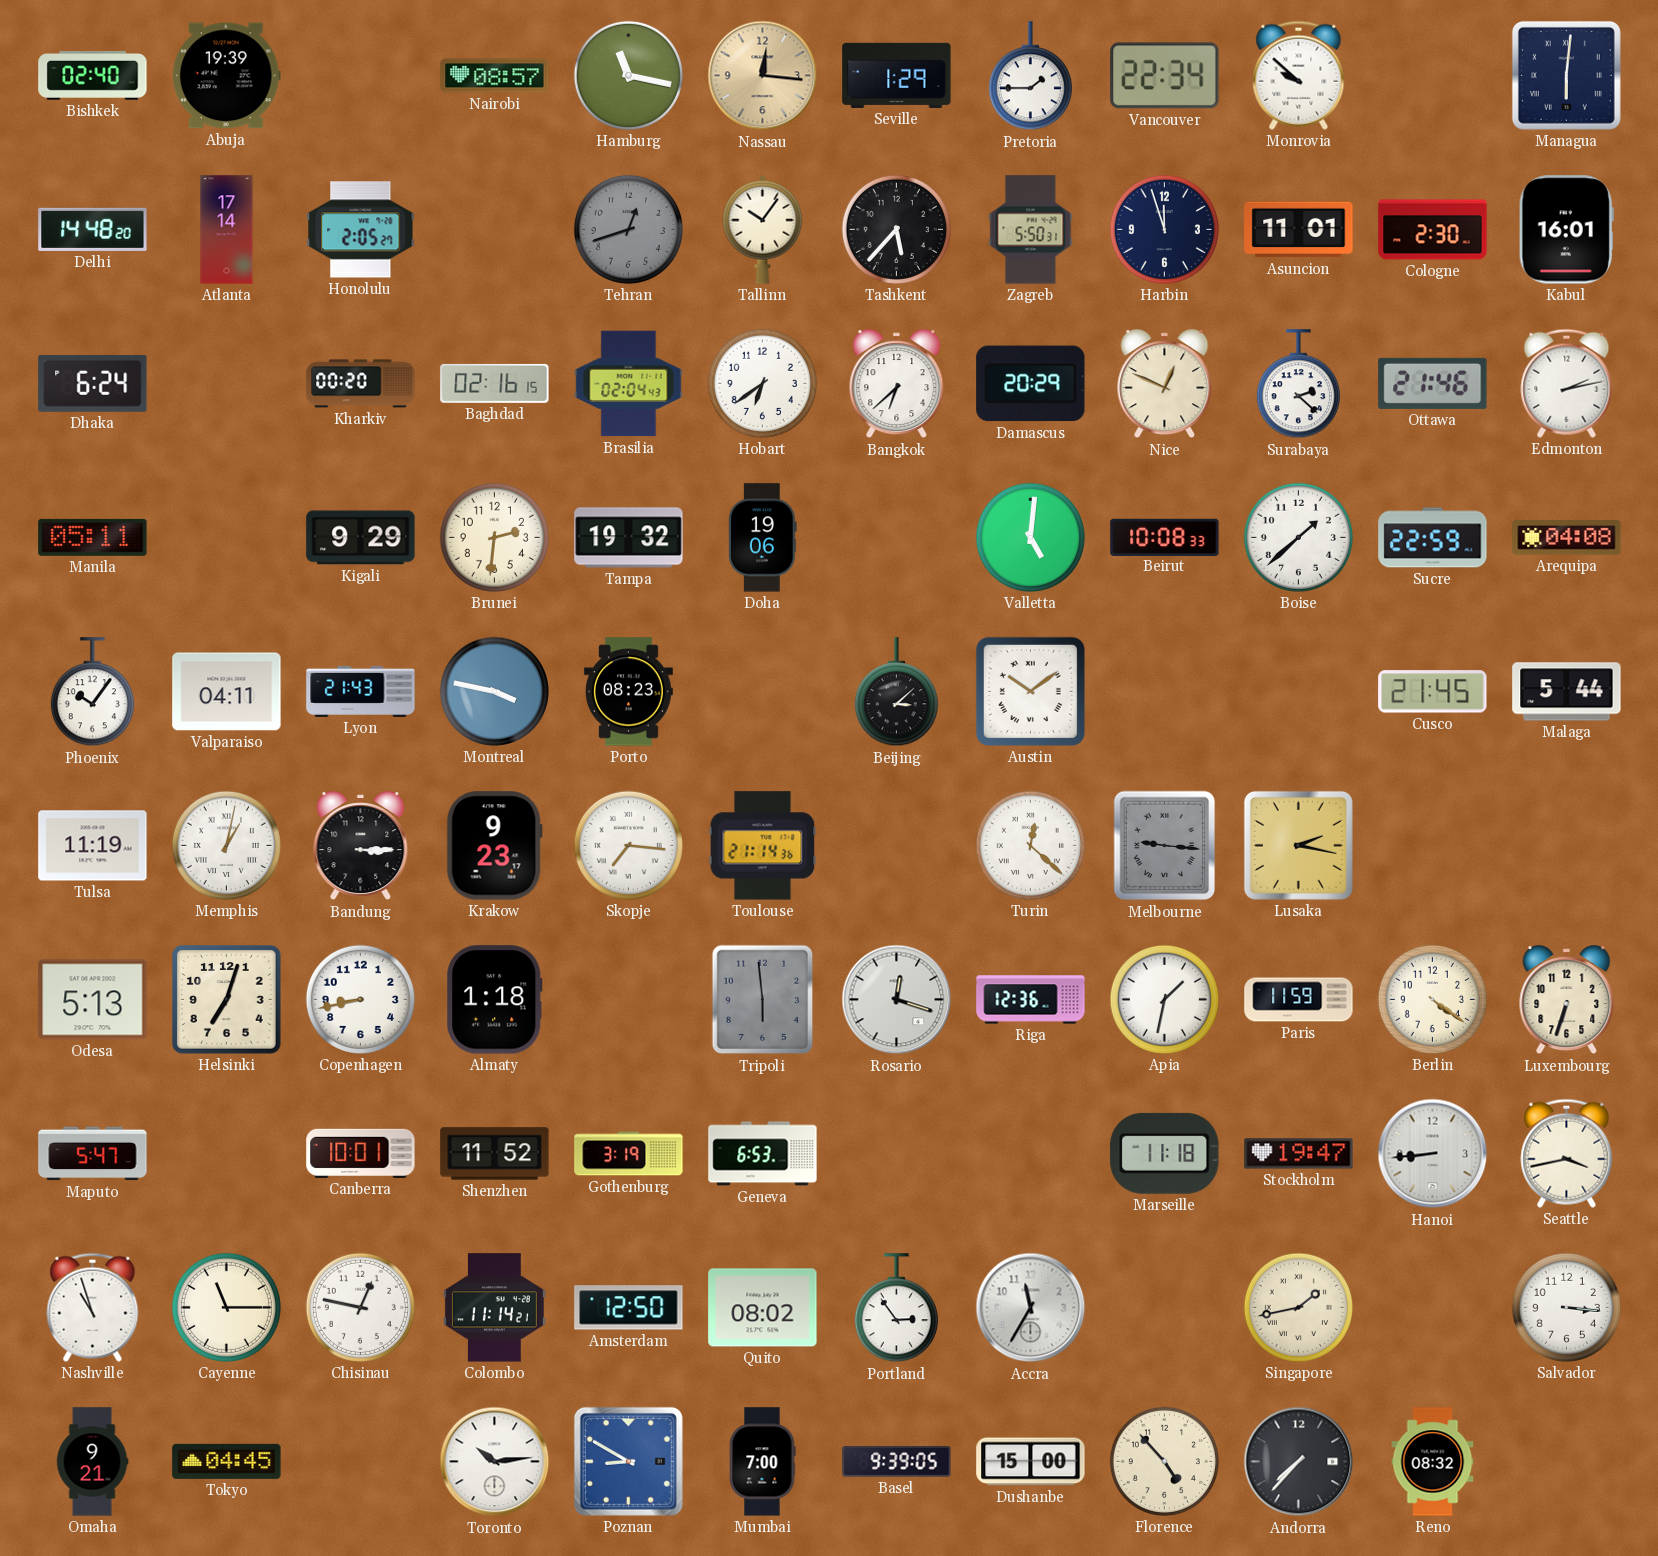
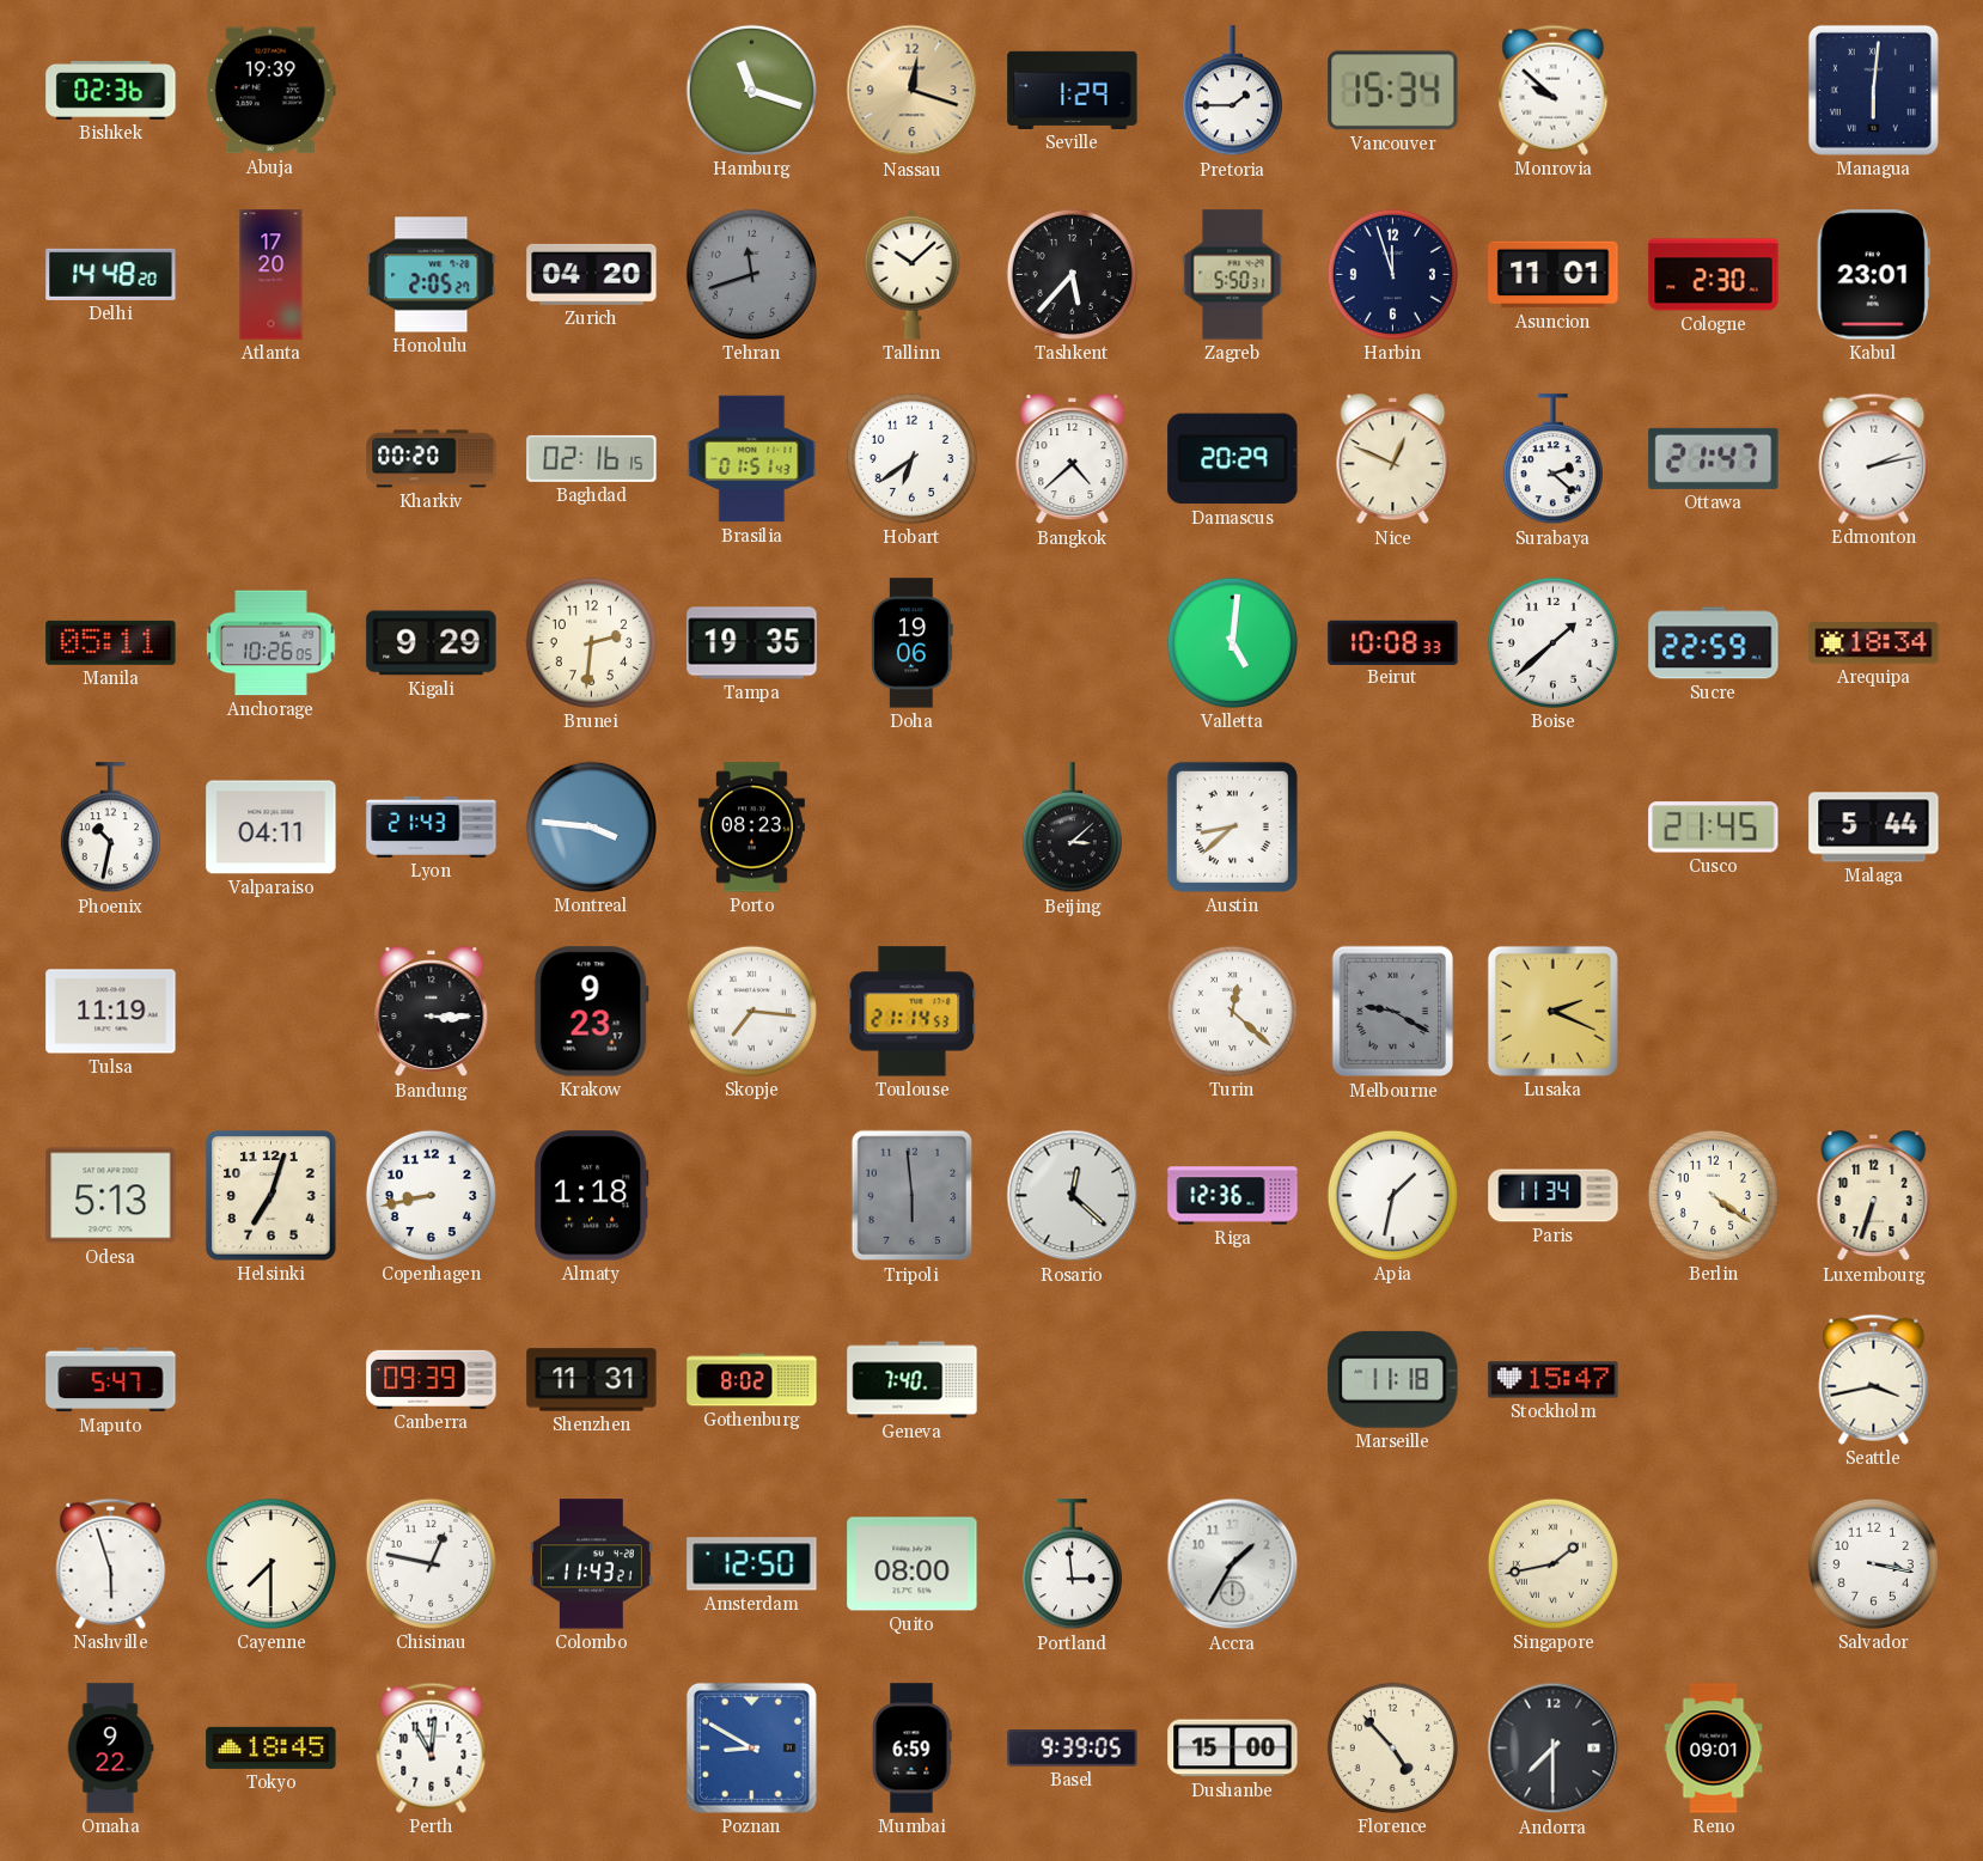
Bishkek: 02:40 -> 02:36
Nairobi: 08:57 -> none
Hamburg: 11:17 -> 11:18
Nassau: 12:16 -> 12:18
Vancouver: 22:34 -> 15:34
Atlanta: 17:14 -> 17:20
Zurich: none -> 04:20
Tehran: 12:42 -> 11:42
Tallinn: 10:06 -> 10:08
Kabul: 16:01 -> 23:01
Dhaka: 6:24 -> none
Brasilia: 02:04 -> 01:51
Bangkok: 6:38 -> 4:38
Ottawa: 21:46 -> 21:47
Anchorage: none -> 10:26
Tampa: 19:32 -> 19:35
Arequipa: 04:08 -> 18:34
Phoenix: 10:06 -> 10:32
Montreal: 3:47 -> 3:46
Austin: 10:09 -> 8:38
Memphis: 1:02 -> none
Toulouse: 21:14:36 -> 21:14:53
Melbourne: 9:16 -> 9:20
Lusaka: 2:17 -> 2:19
Rosario: 12:18 -> 12:22
Paris: 11:59 -> 11:34
Canberra: 10:01 -> 09:39
Shenzhen: 11:52 -> 11:31
Gothenburg: 3:19 -> 8:02
Geneva: 6:53 -> 7:40
Stockholm: 19:47 -> 15:47
Hanoi: 8:44 -> none
Nashville: 10:57 -> 5:57
Cayenne: 11:15 -> 7:30
Colombo: 11:14 -> 11:43
Quito: 08:02 -> 08:00
Portland: 2:54 -> 2:59
Accra: 11:35 -> 1:35
Salvador: 3:16 -> 3:17
Omaha: 9:21 -> 9:22
Tokyo: 04:45 -> 18:45
Perth: none -> 11:01
Toronto: 10:14 -> none
Mumbai: 7:00 -> 6:59
Andorra: 7:37 -> 7:30
Reno: 08:32 -> 09:01
